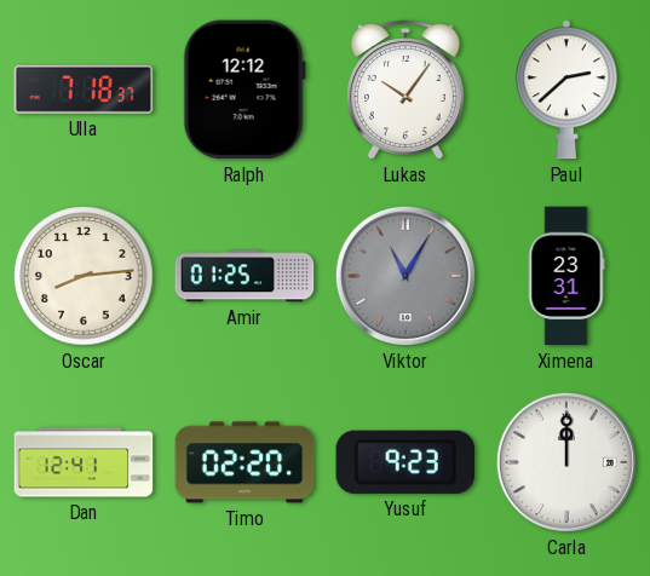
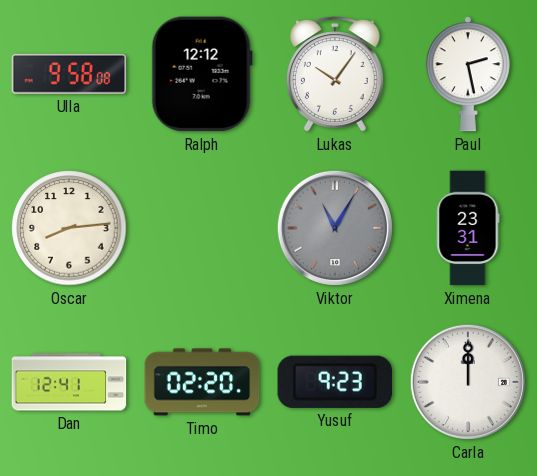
Ulla: 7:18 -> 9:58
Paul: 2:38 -> 2:28
Amir: 01:25 -> none
